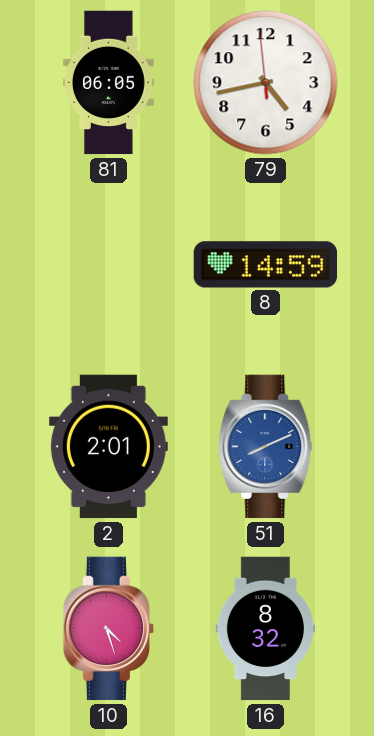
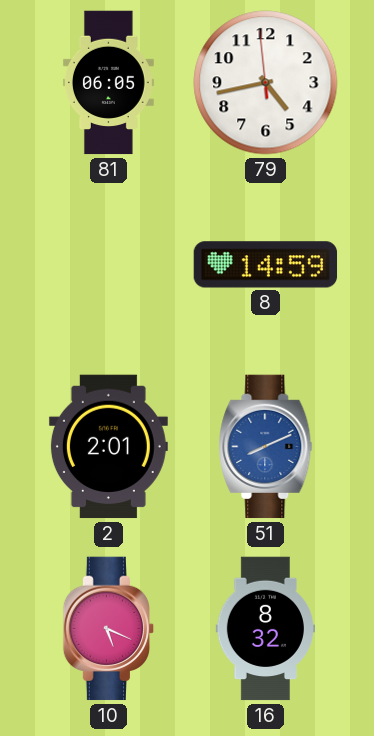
10: 4:27 -> 5:19
